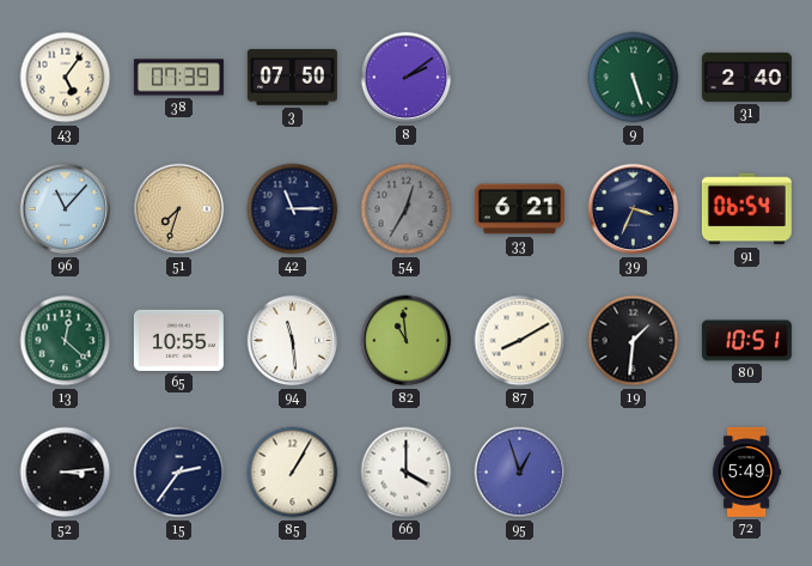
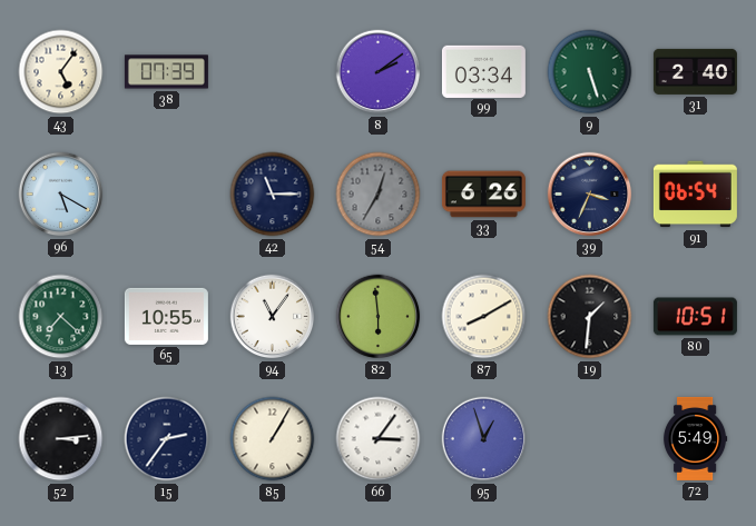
3: 07:50 -> none
99: none -> 03:34
96: 11:07 -> 5:20
51: 7:33 -> none
33: 6:21 -> 6:26
13: 12:22 -> 7:22
94: 11:29 -> 11:06
82: 10:59 -> 5:59
66: 4:00 -> 3:06
